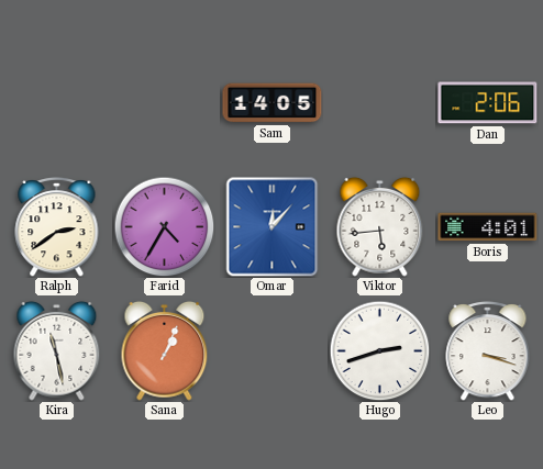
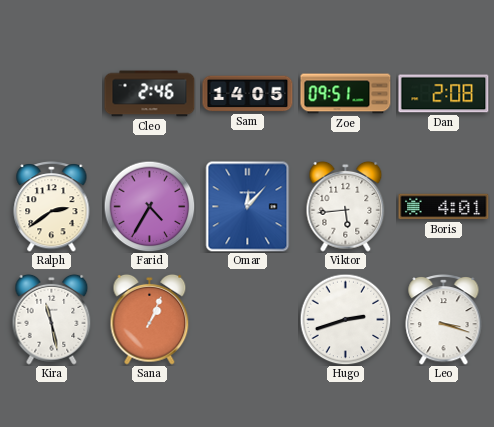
Cleo: none -> 2:46
Zoe: none -> 09:51
Dan: 2:06 -> 2:08
